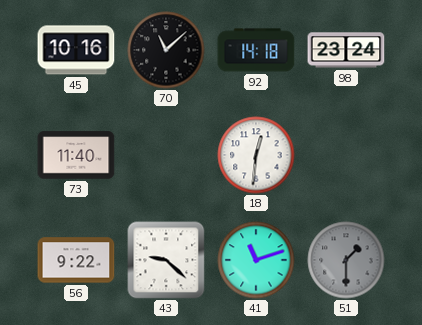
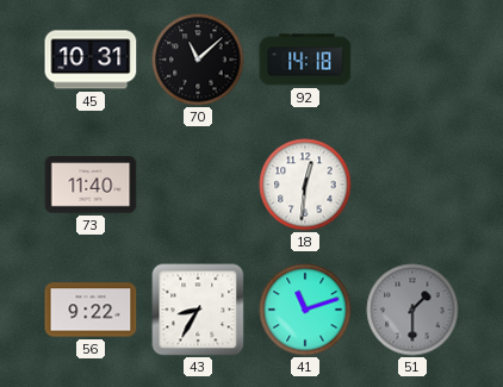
45: 10:16 -> 10:31
98: 23:24 -> none
43: 9:22 -> 8:35
